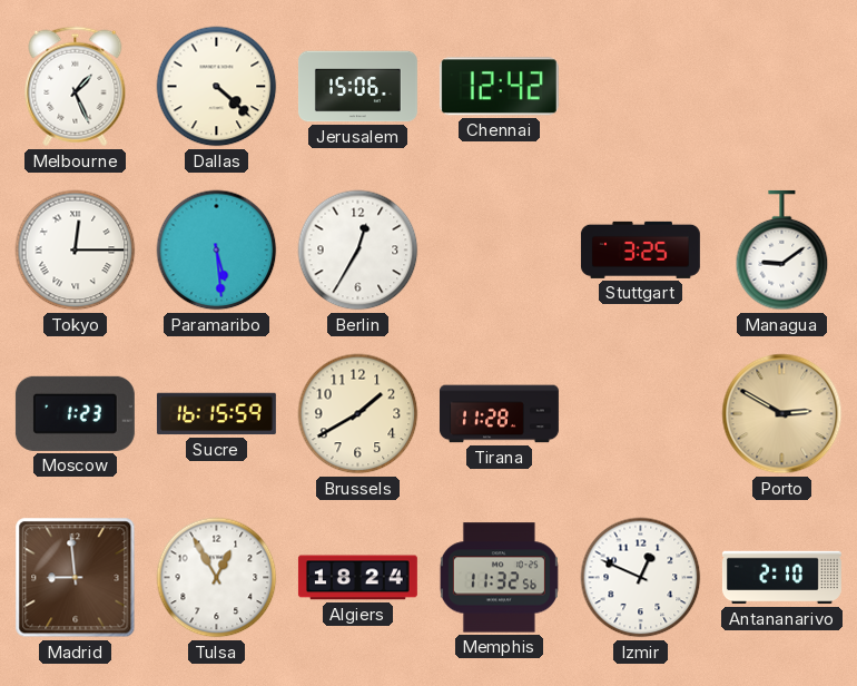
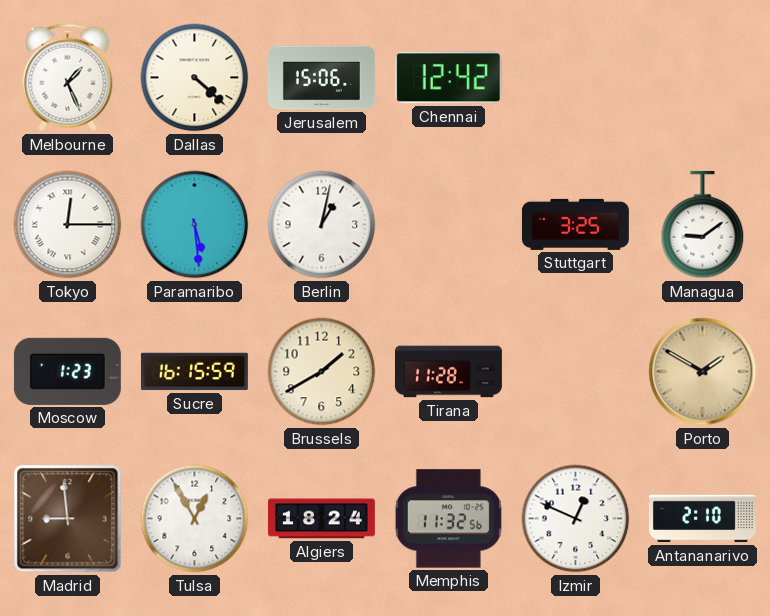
Berlin: 12:35 -> 1:02
Porto: 2:50 -> 1:50
